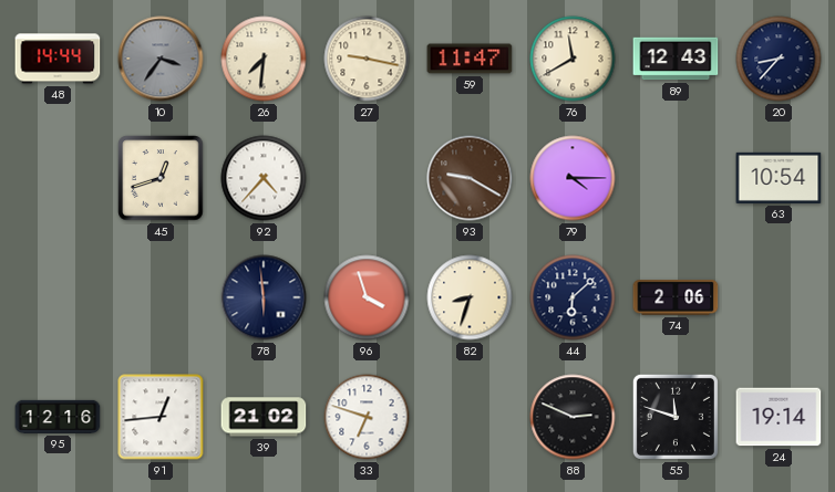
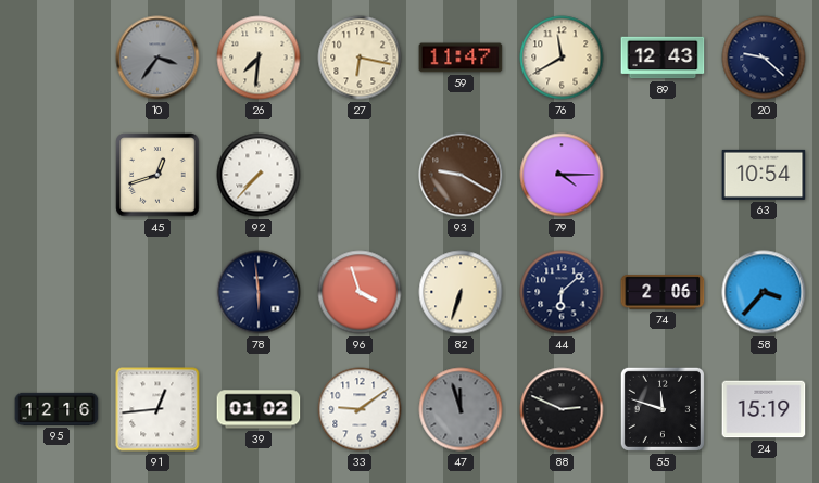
48: 14:44 -> none
27: 9:17 -> 6:17
20: 8:37 -> 9:22
92: 4:37 -> 7:37
82: 8:33 -> 6:33
58: none -> 3:37
39: 21:02 -> 01:02
33: 6:48 -> 9:09
47: none -> 11:57
24: 19:14 -> 15:19
